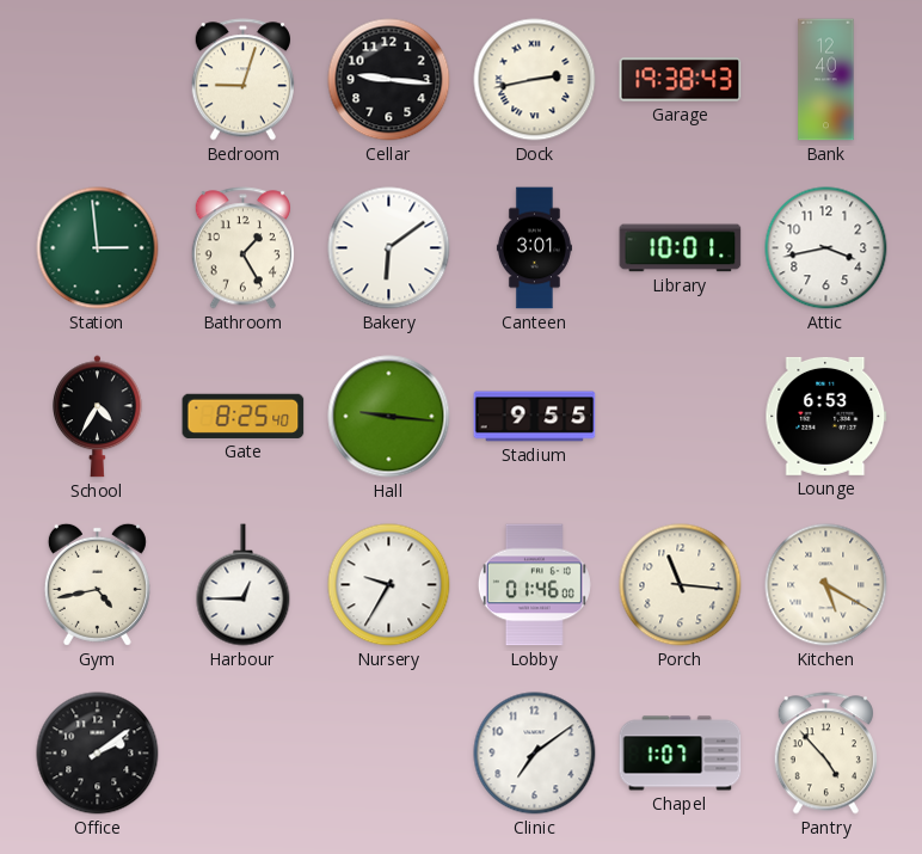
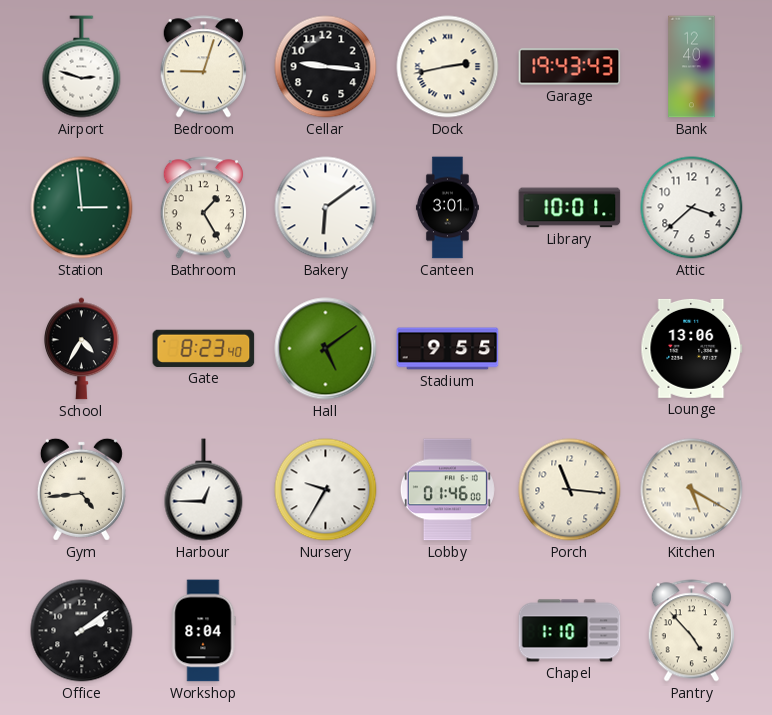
Airport: none -> 2:48
Garage: 19:38 -> 19:43
Attic: 3:43 -> 3:38
Gate: 8:25 -> 8:23
Hall: 9:16 -> 5:09
Lounge: 6:53 -> 13:06
Gym: 4:43 -> 4:44
Workshop: none -> 8:04
Clinic: 7:09 -> none
Chapel: 1:07 -> 1:10
